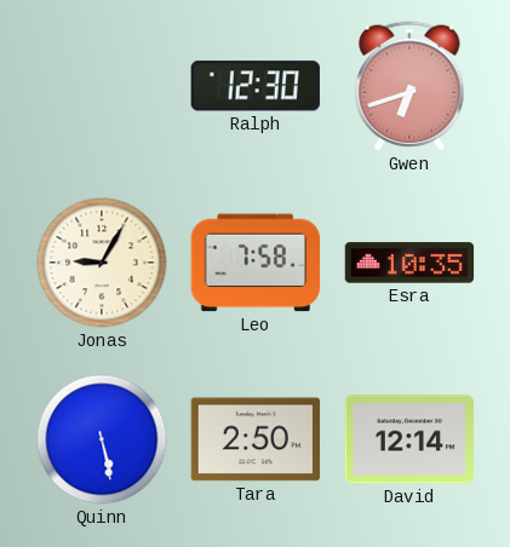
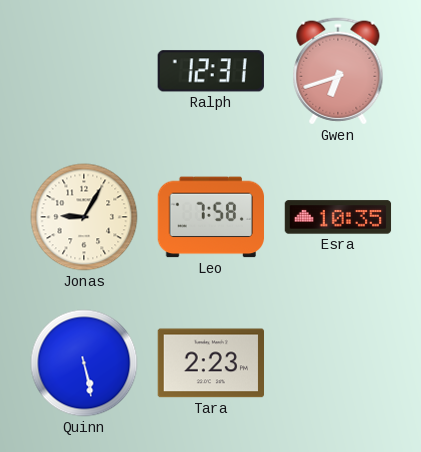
Ralph: 12:30 -> 12:31
Tara: 2:50 -> 2:23
David: 12:14 -> none
